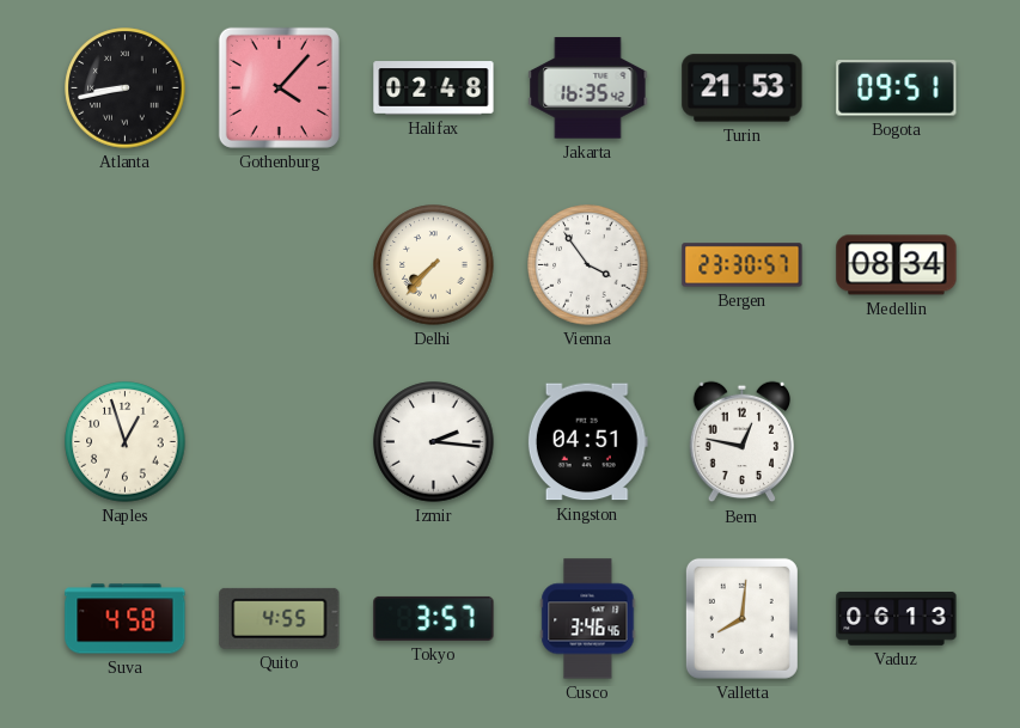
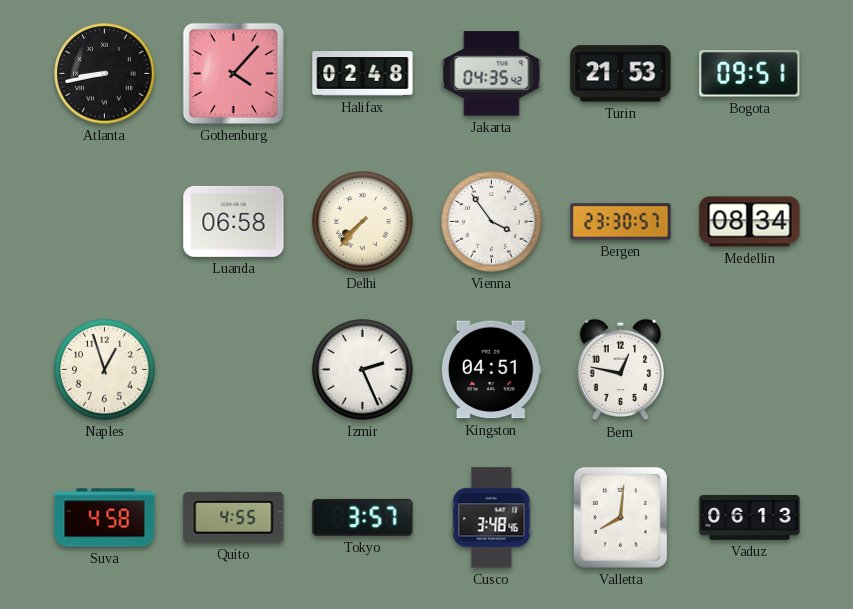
Jakarta: 16:35 -> 04:35
Luanda: none -> 06:58
Izmir: 2:16 -> 2:26
Cusco: 3:46 -> 3:48
